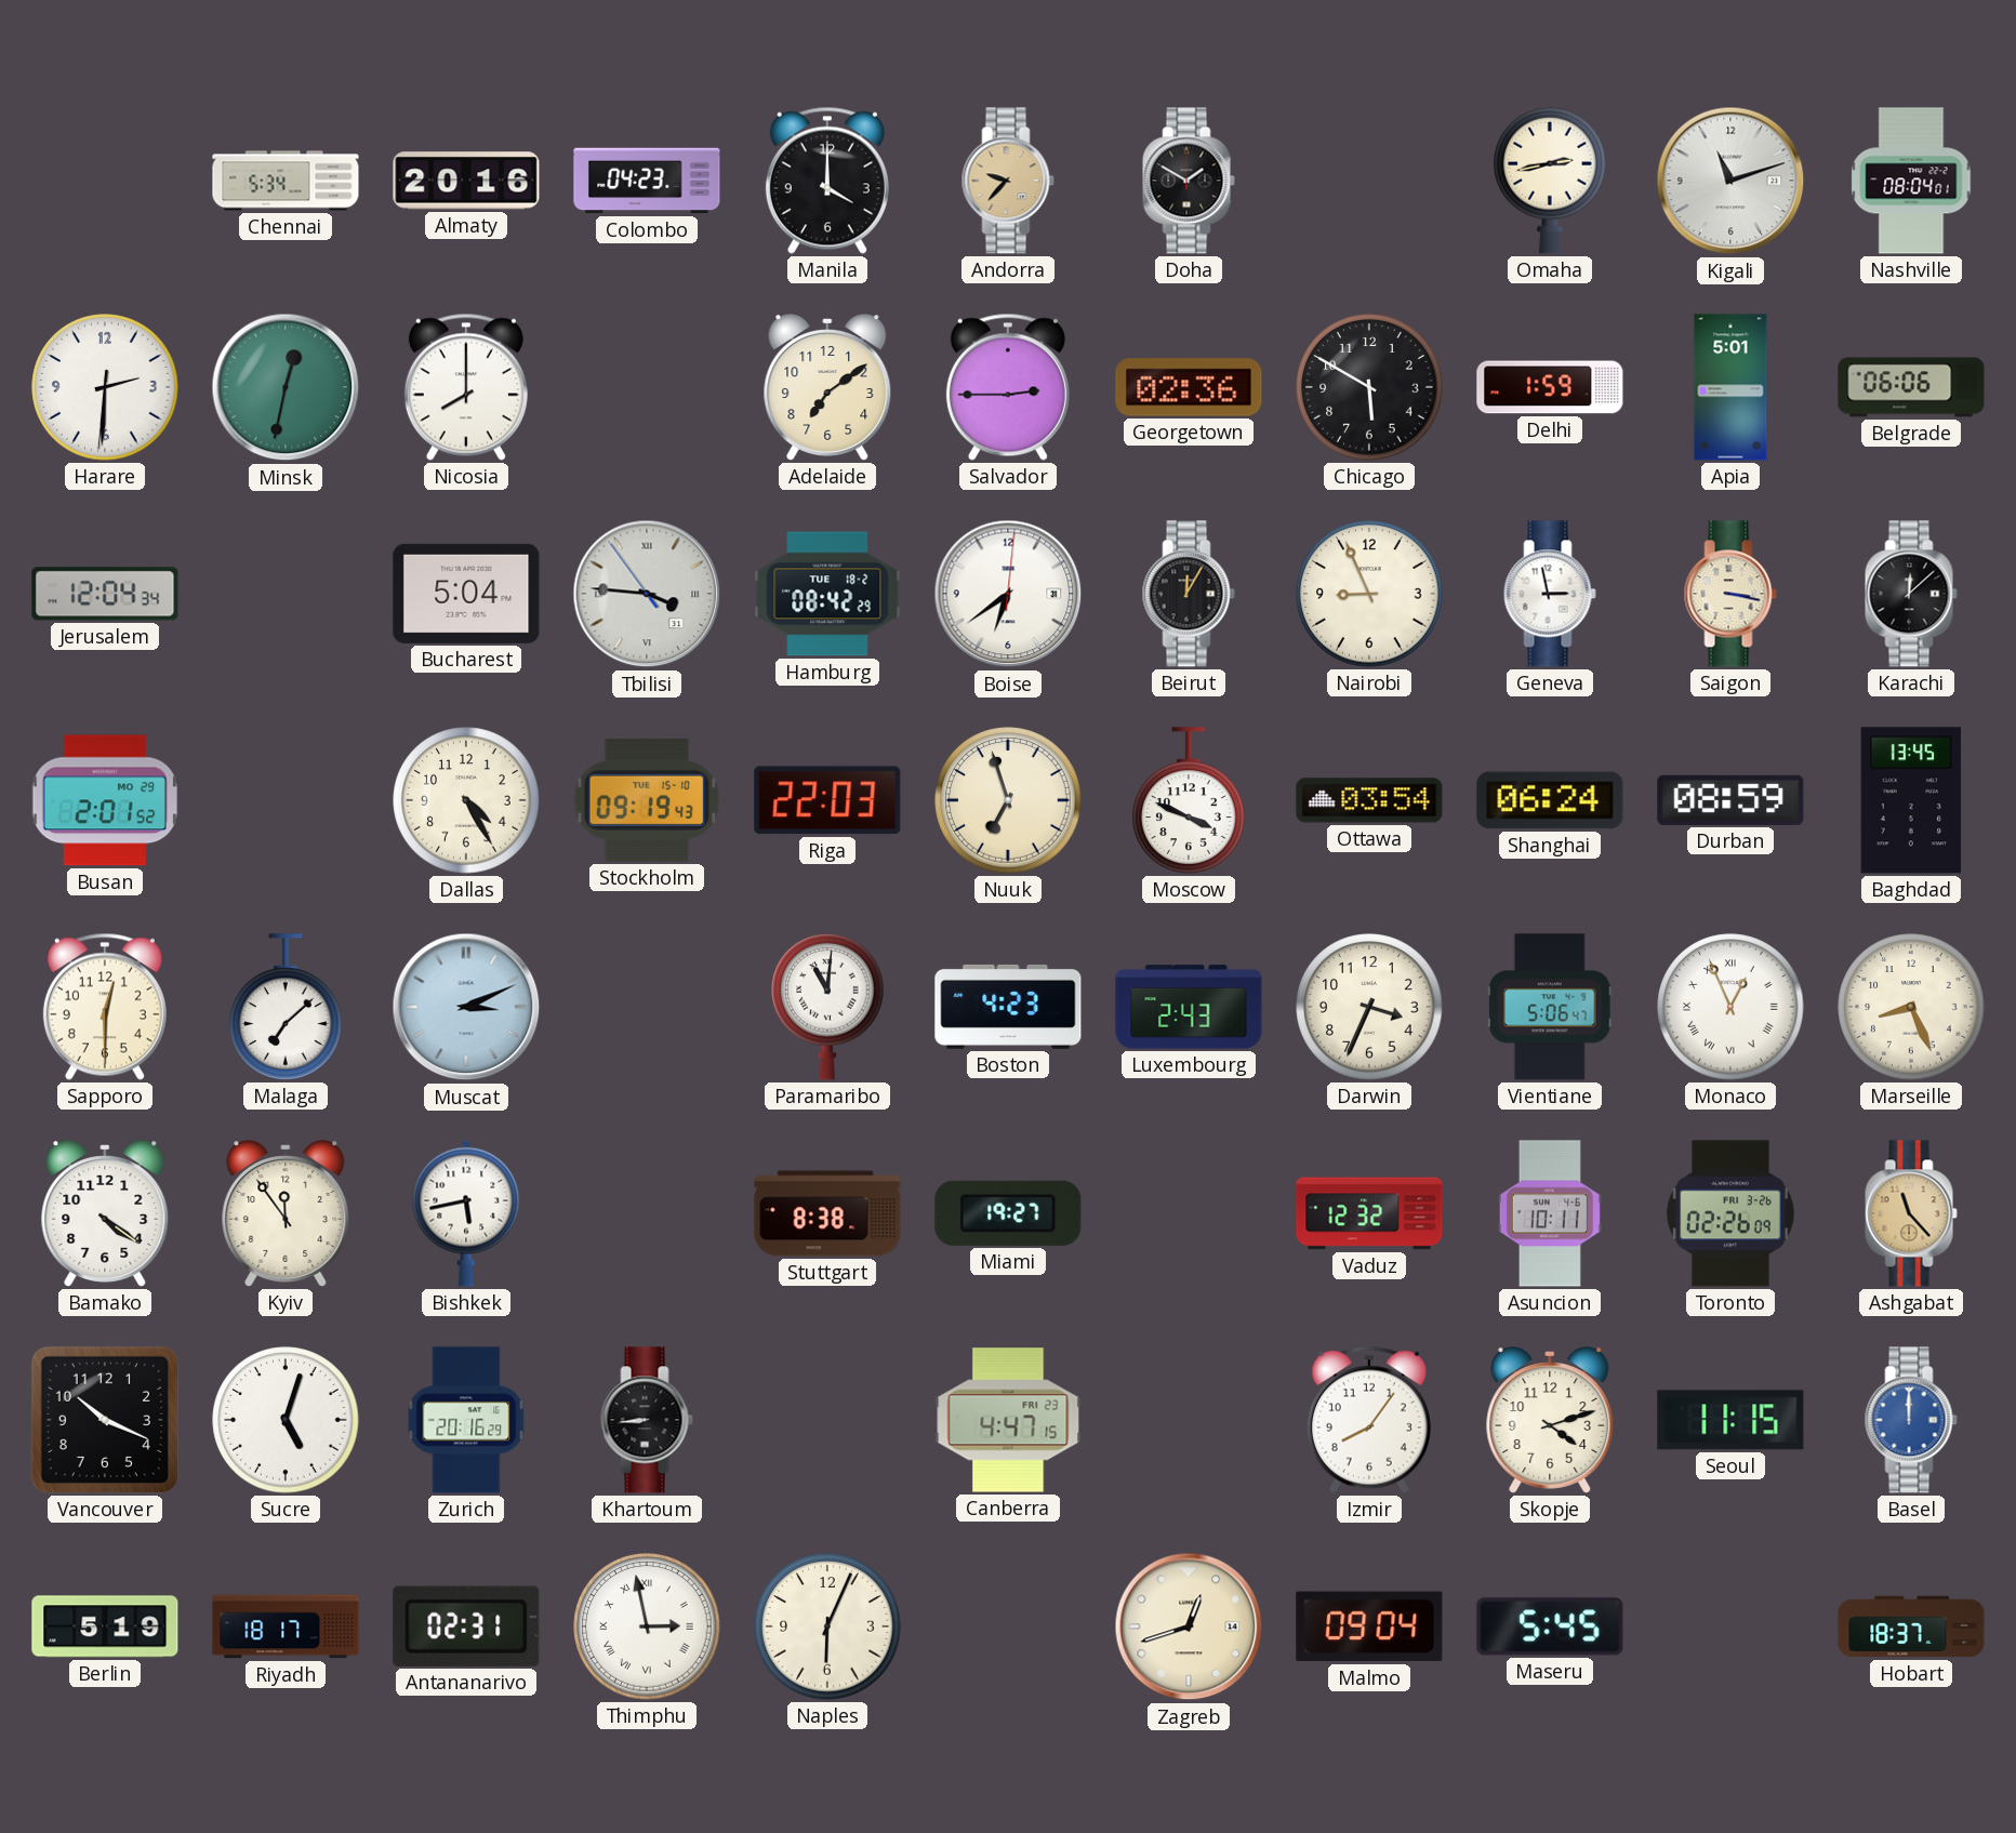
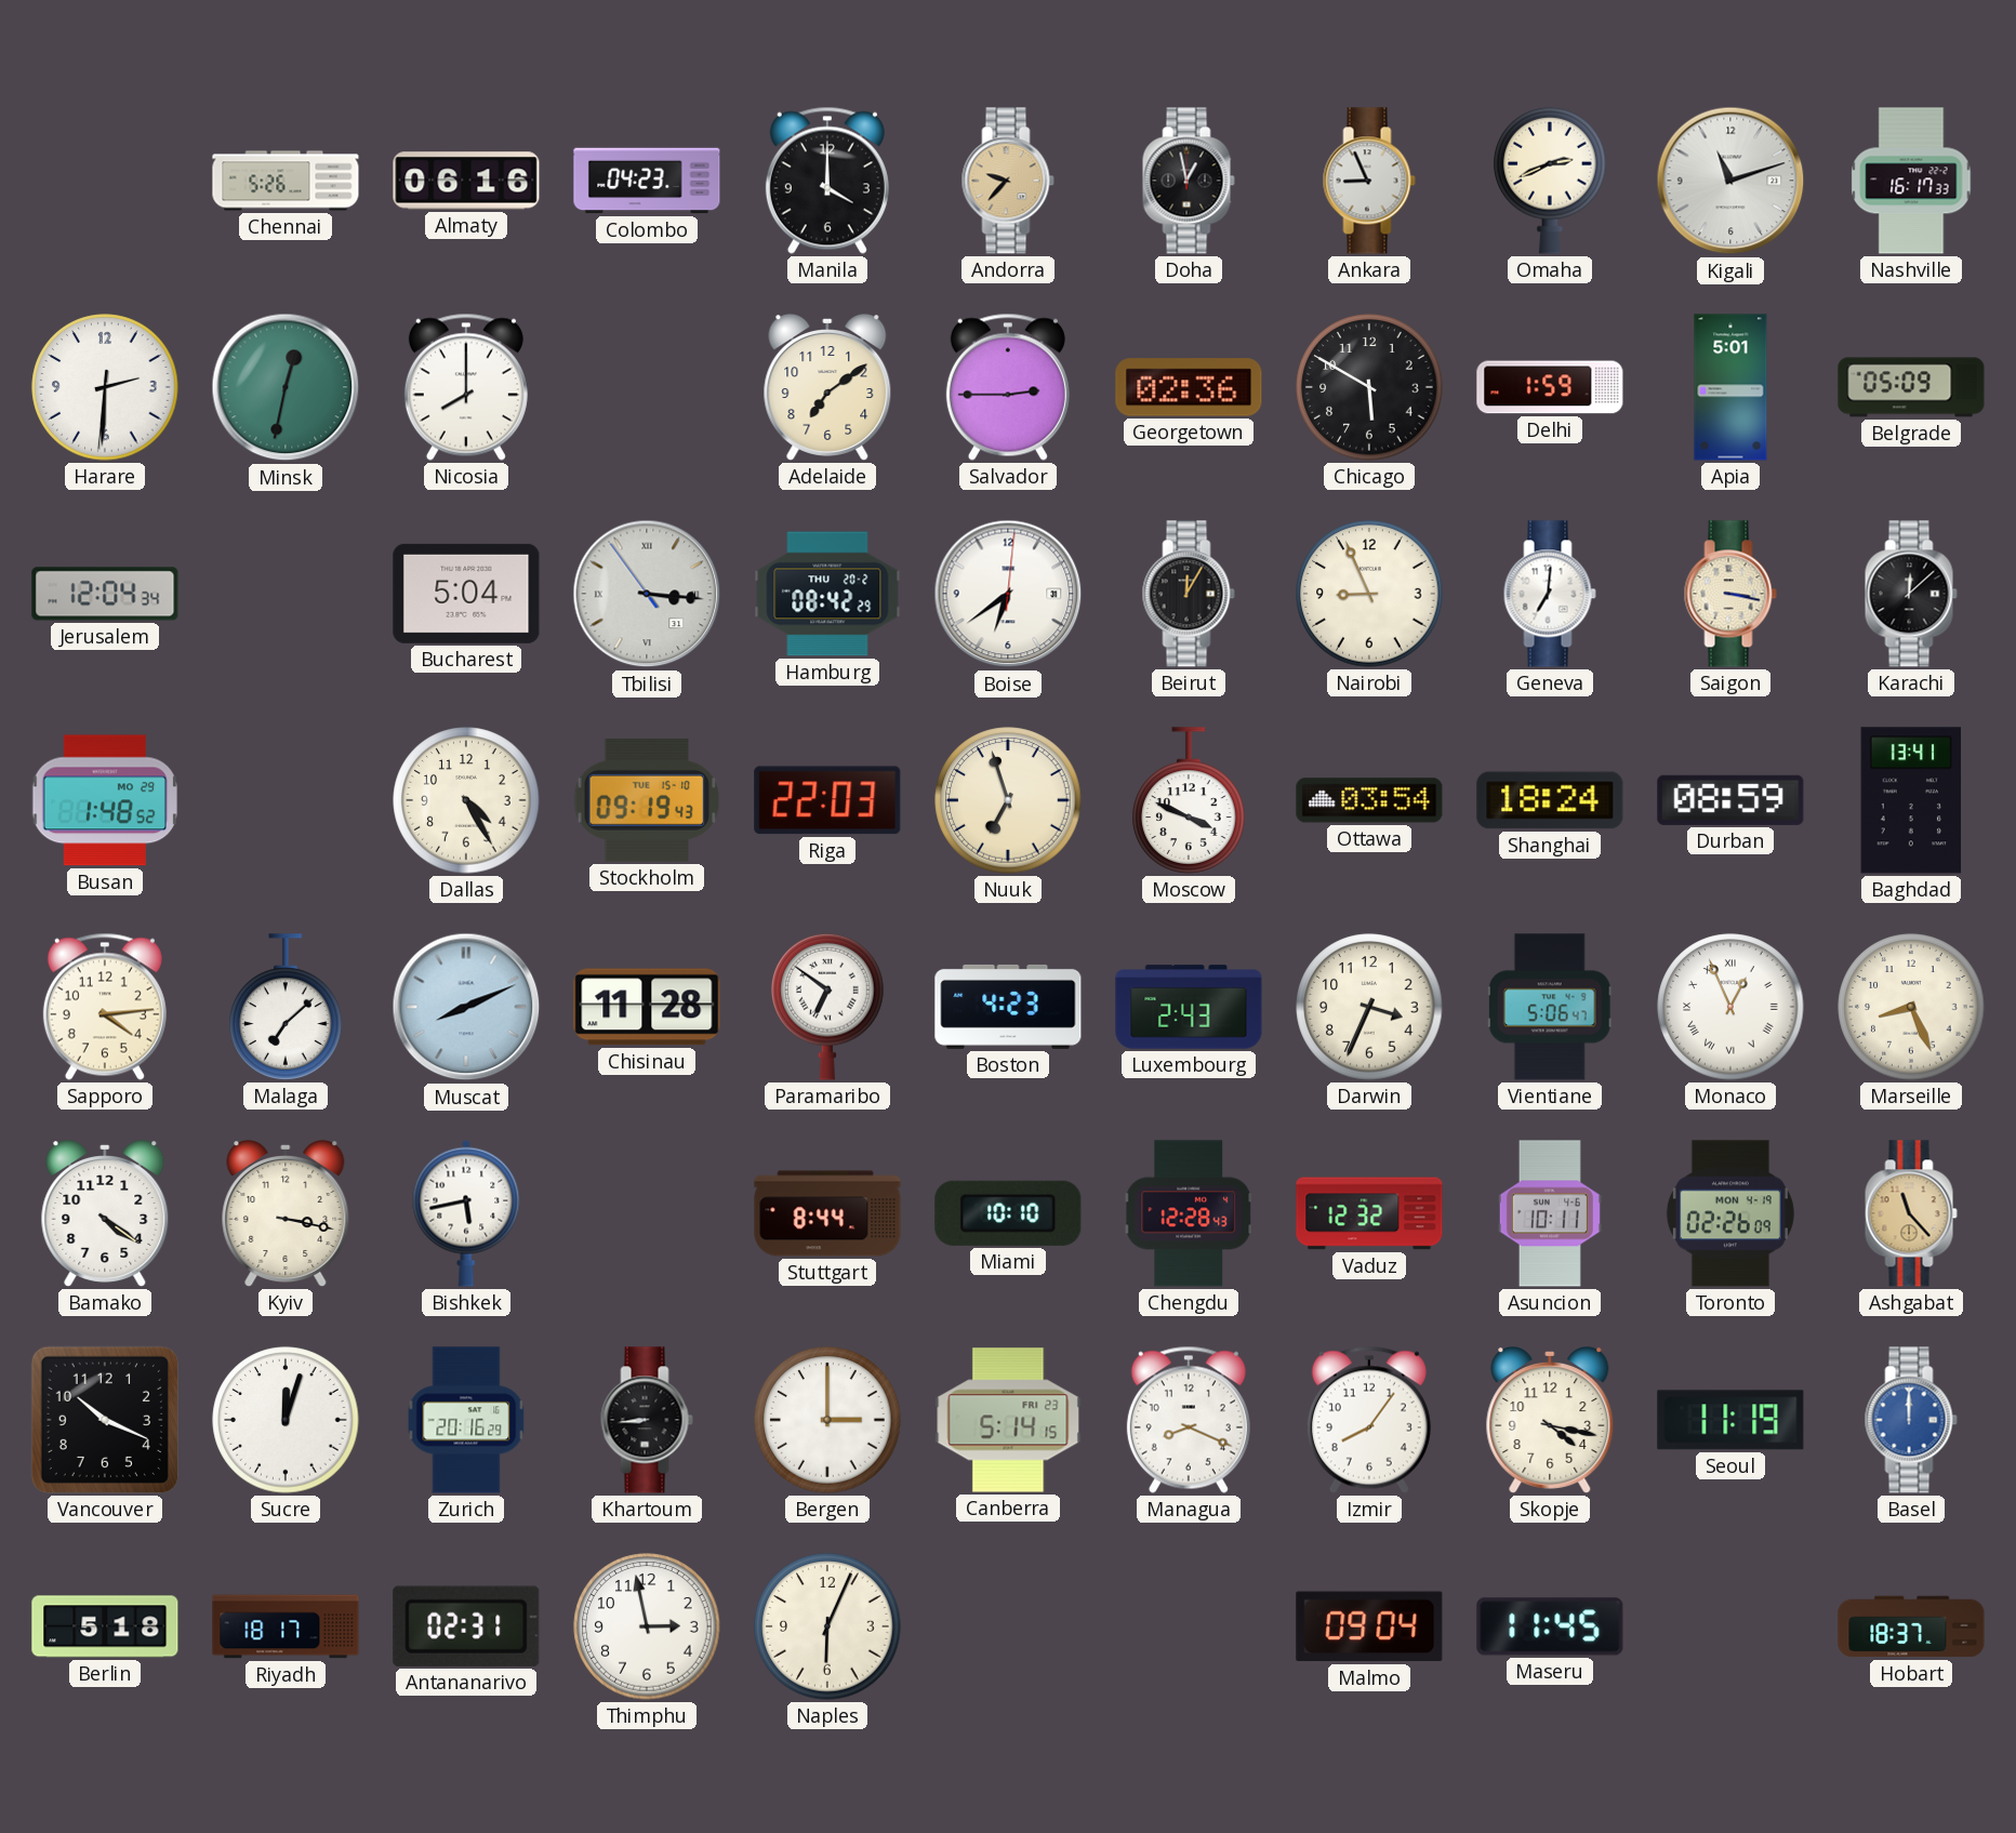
Chennai: 5:34 -> 5:26
Almaty: 20:16 -> 06:16
Doha: 1:50 -> 12:58
Ankara: none -> 8:56
Omaha: 2:43 -> 2:41
Nashville: 08:04 -> 16:17
Belgrade: 06:06 -> 05:09
Tbilisi: 3:45 -> 3:15
Hamburg date: TUE 18-2 -> THU 20-2
Geneva: 2:58 -> 7:01
Busan: 2:01 -> 1:48
Shanghai: 06:24 -> 18:24
Baghdad: 13:45 -> 13:41
Sapporo: 12:30 -> 4:14
Muscat: 3:11 -> 8:11
Chisinau: none -> 11:28
Paramaribo: 11:01 -> 6:51
Kyiv: 11:54 -> 3:17
Stuttgart: 8:38 -> 8:44
Miami: 19:27 -> 10:10
Chengdu: none -> 12:28
Toronto date: FRI 3-26 -> MON 4-19
Sucre: 5:03 -> 12:03
Bergen: none -> 3:00
Canberra: 4:47 -> 5:14
Managua: none -> 8:19
Skopje: 4:12 -> 4:17
Seoul: 11:15 -> 11:19
Berlin: 5:19 -> 5:18
Thimphu numerals: Roman -> Arabic
Zagreb: 12:42 -> none
Maseru: 5:45 -> 11:45
